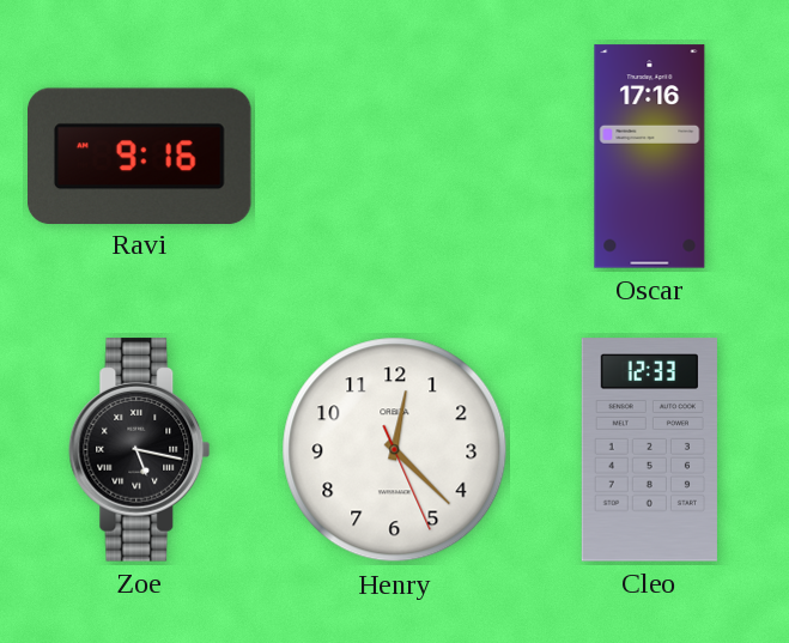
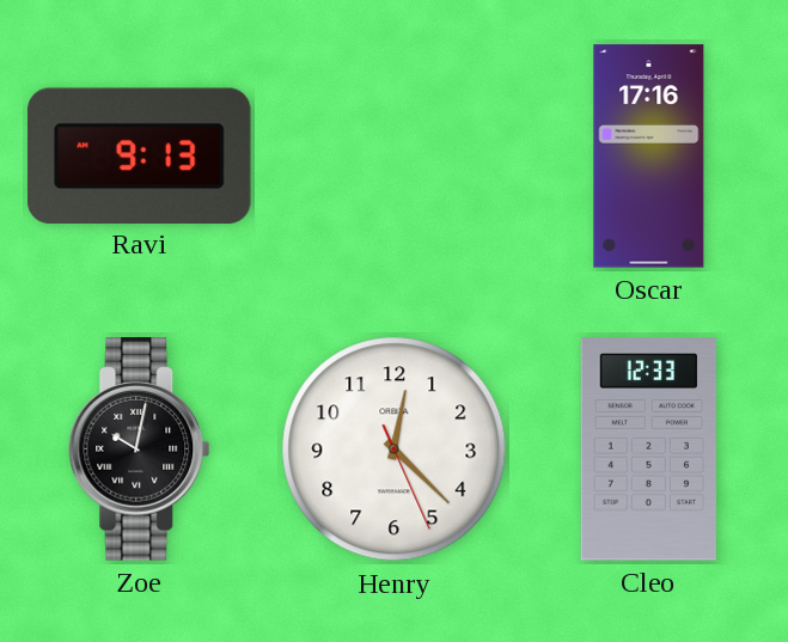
Ravi: 9:16 -> 9:13
Zoe: 5:17 -> 10:02
